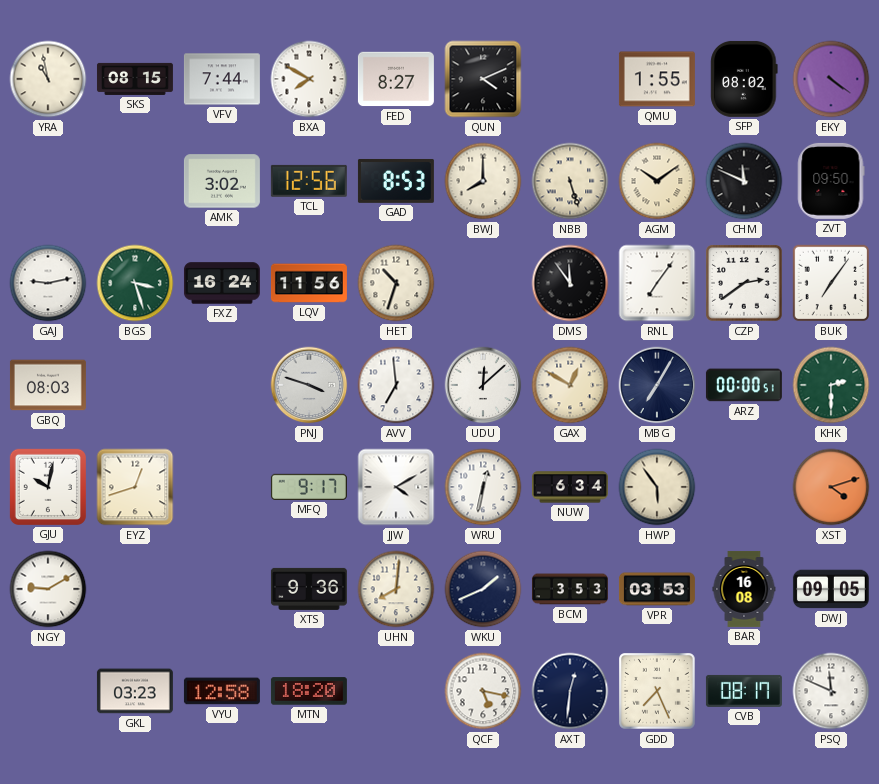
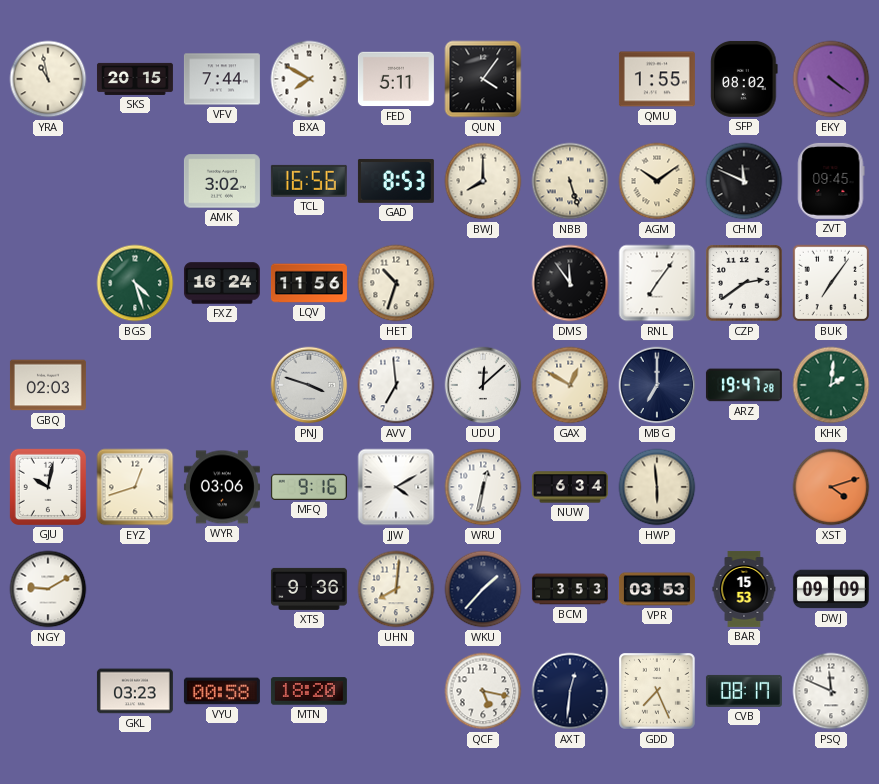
SKS: 08:15 -> 20:15
FED: 8:27 -> 5:11
QUN: 4:11 -> 4:06
TCL: 12:56 -> 16:56
ZVT: 09:50 -> 09:45
GAJ: 9:13 -> none
BGS: 3:27 -> 4:27
GBQ: 08:03 -> 02:03
MBG: 7:05 -> 7:00
ARZ: 00:00 -> 19:47
KHK: 2:30 -> 2:01
WYR: none -> 03:06
MFQ: 9:17 -> 9:16
HWP: 5:54 -> 5:59
WKU: 1:41 -> 1:37
BAR: 16:08 -> 15:53
DWJ: 09:05 -> 09:09
VYU: 12:58 -> 00:58
